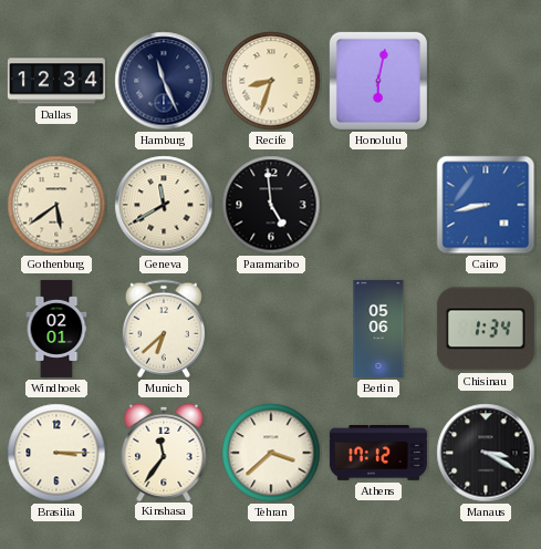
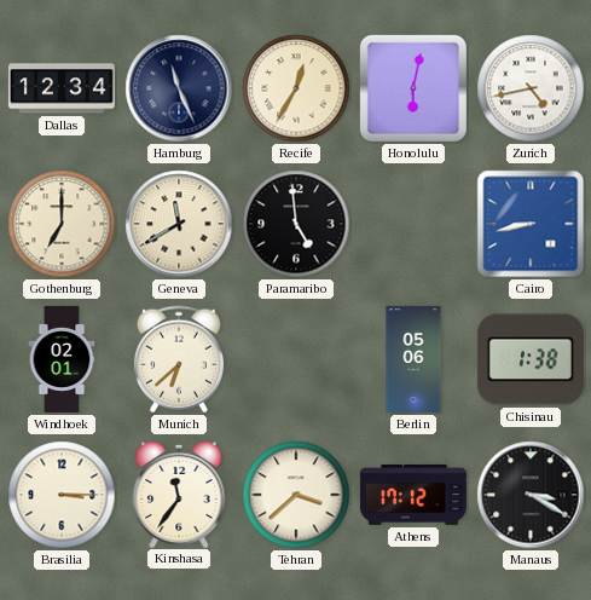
Recife: 8:33 -> 12:35
Zurich: none -> 4:43
Gothenburg: 5:39 -> 7:00
Chisinau: 1:34 -> 1:38
